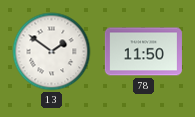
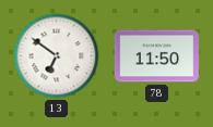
13: 1:51 -> 6:51
